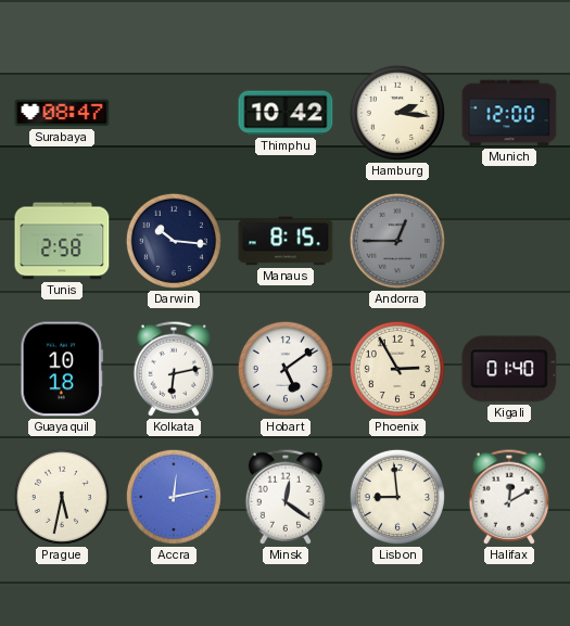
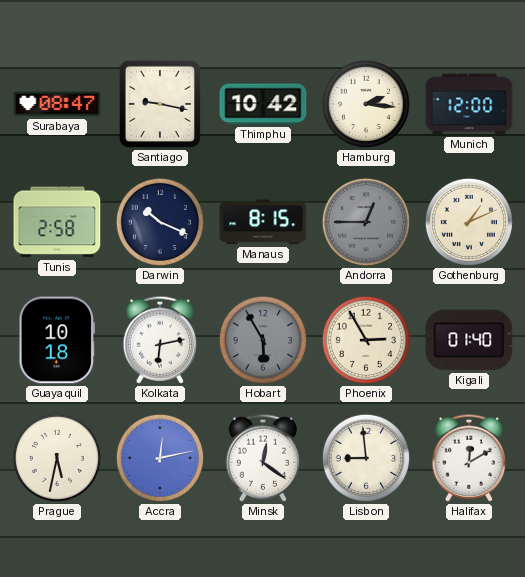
Santiago: none -> 9:17
Darwin: 10:16 -> 10:19
Gothenburg: none -> 1:11
Hobart: 5:09 -> 5:55
Hobart dial: white -> grey
